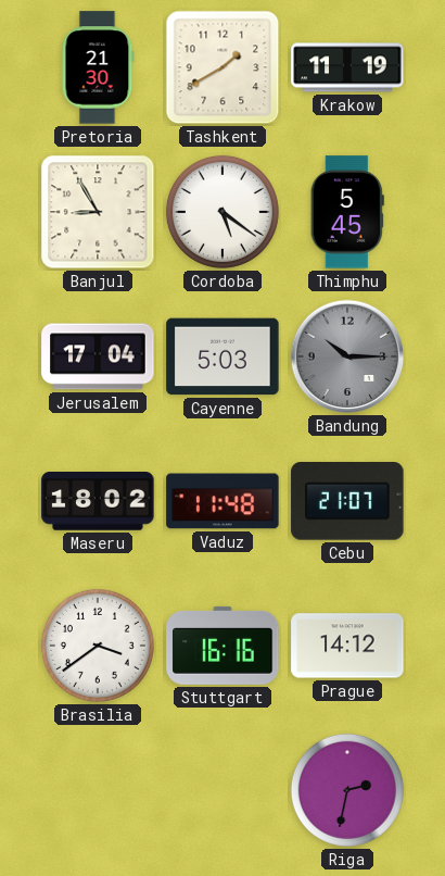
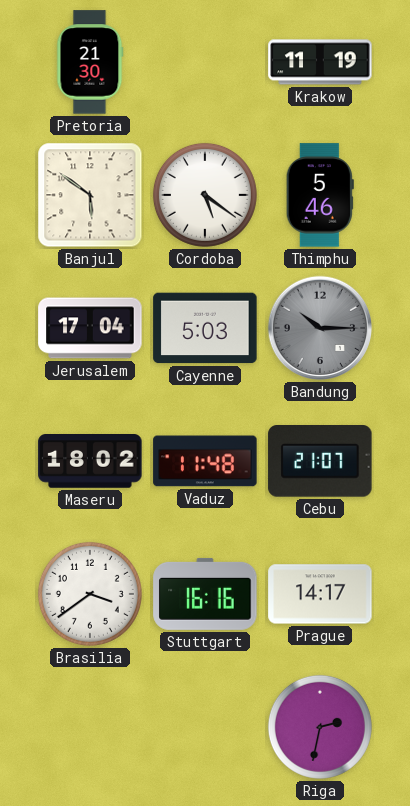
Tashkent: 1:40 -> none
Banjul: 8:55 -> 5:51
Thimphu: 5:45 -> 5:46
Prague: 14:12 -> 14:17
